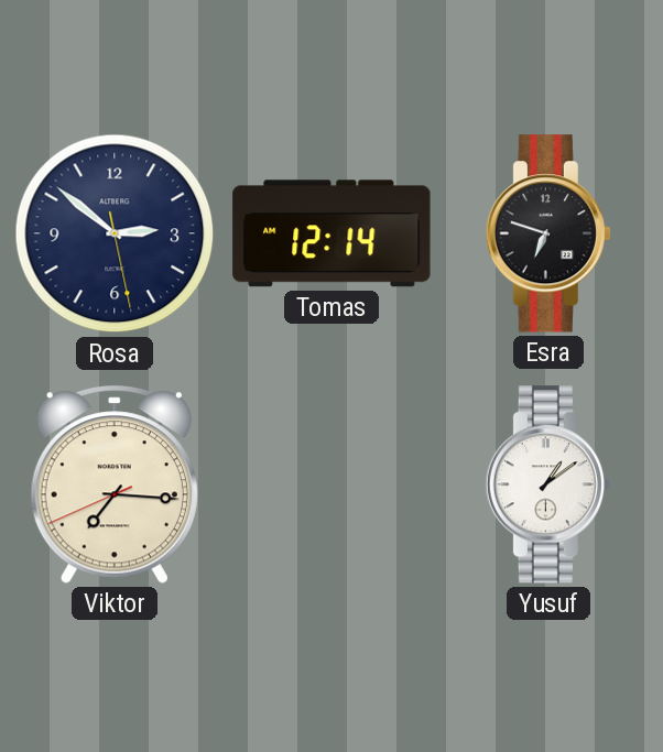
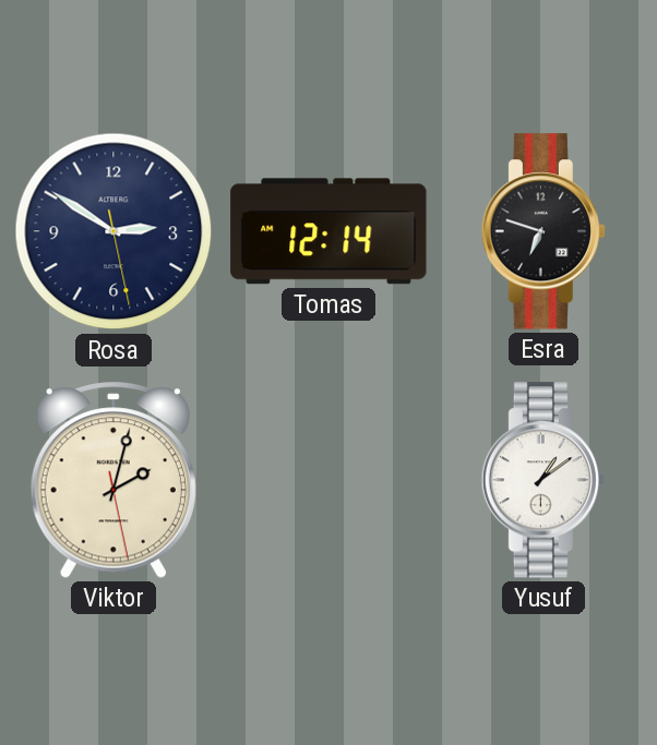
Rosa: 2:51 -> 2:50
Viktor: 7:15 -> 2:02
